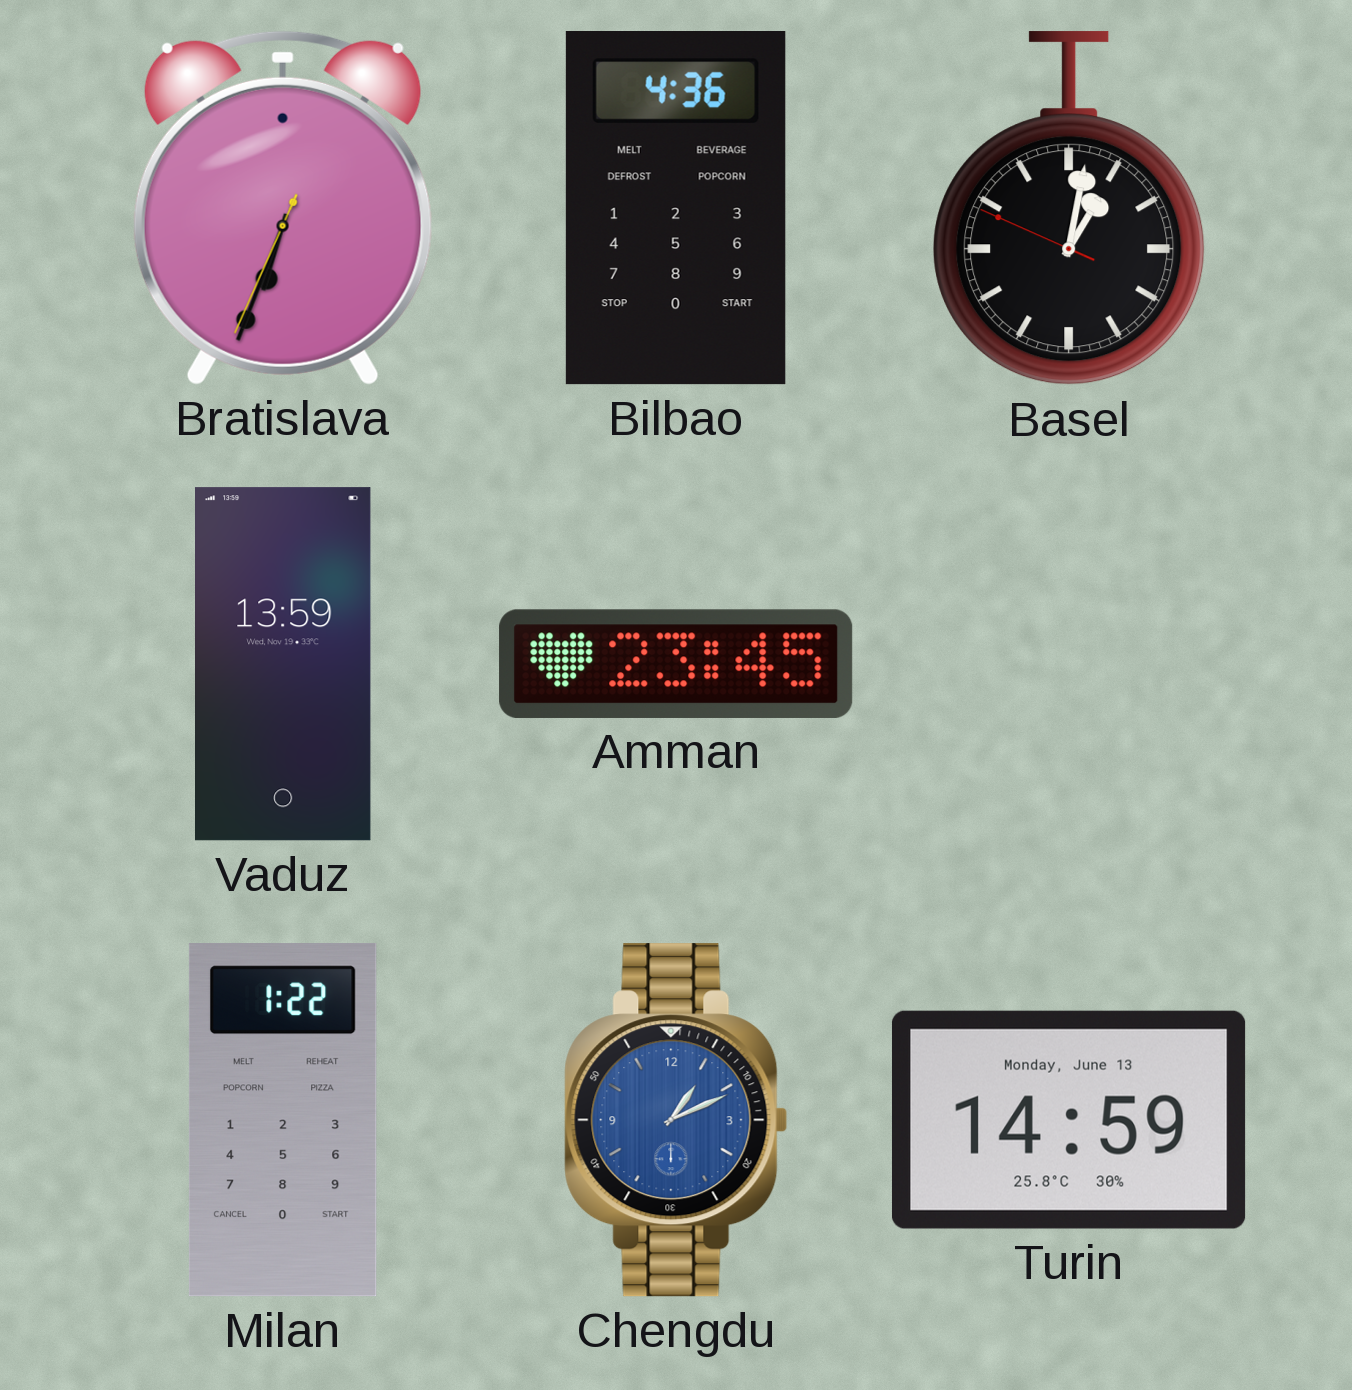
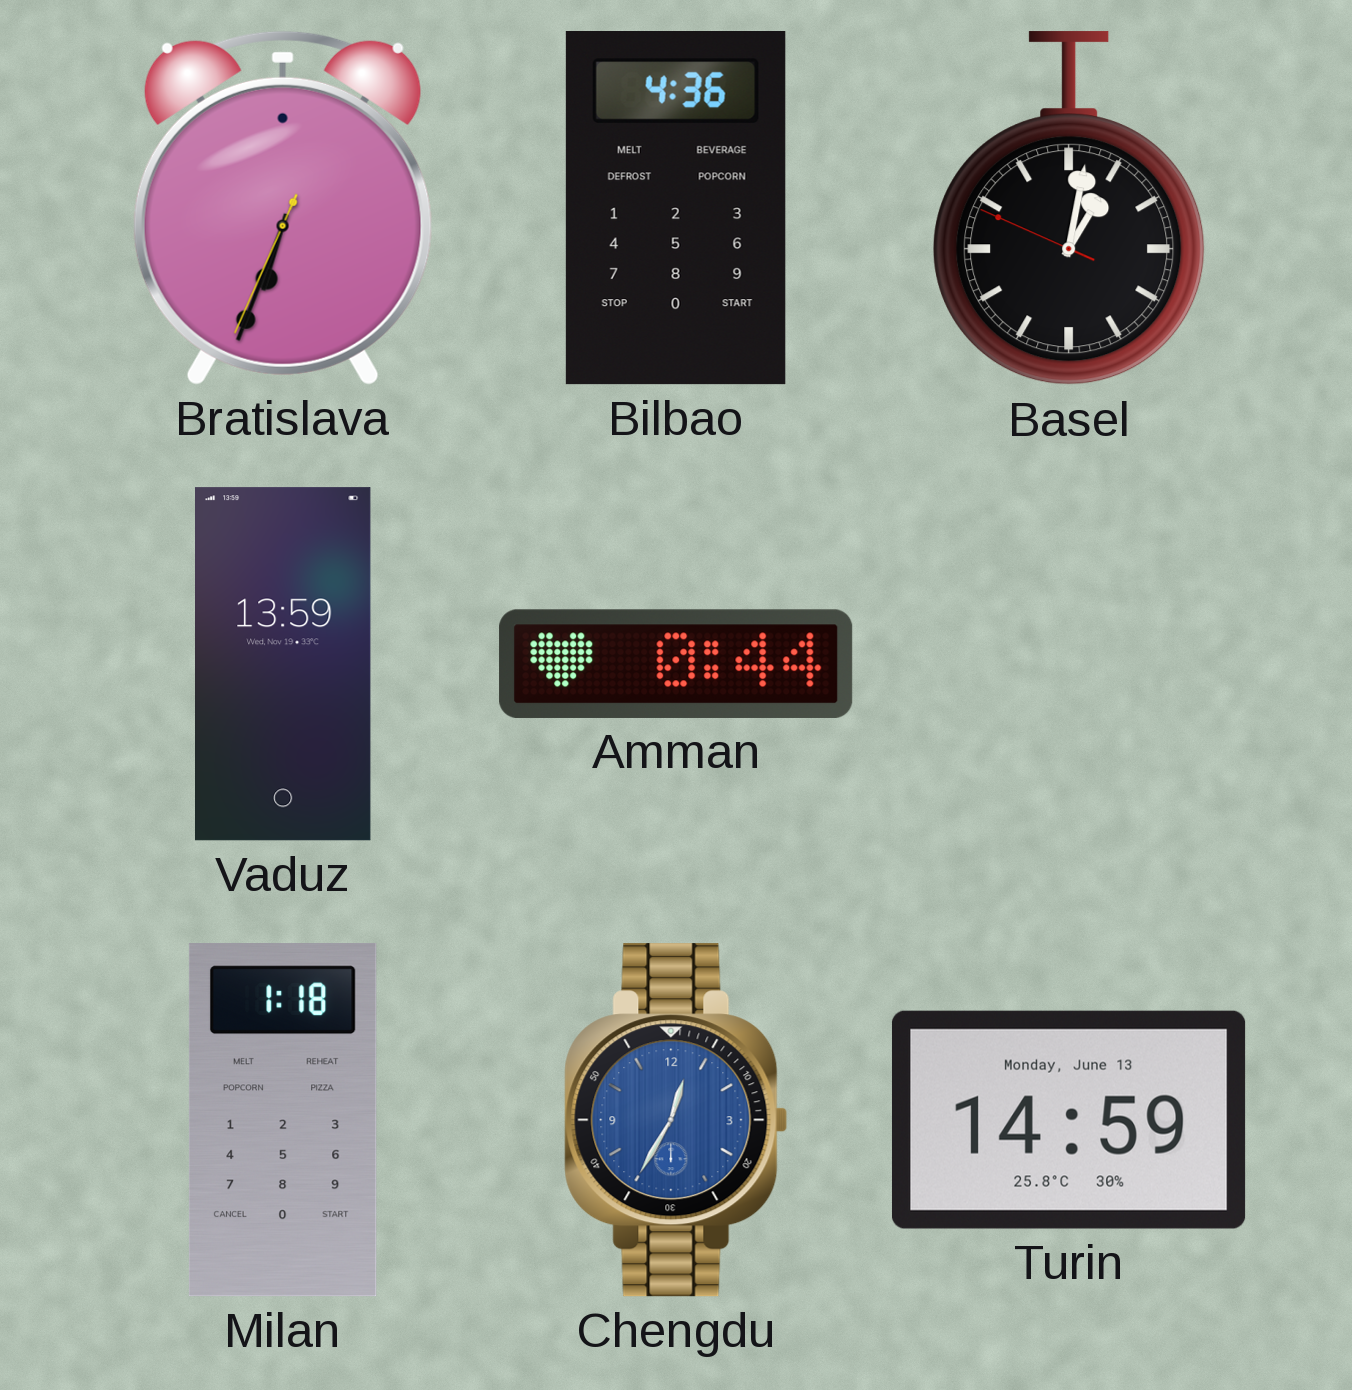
Amman: 23:45 -> 0:44
Milan: 1:22 -> 1:18
Chengdu: 1:11 -> 12:35
